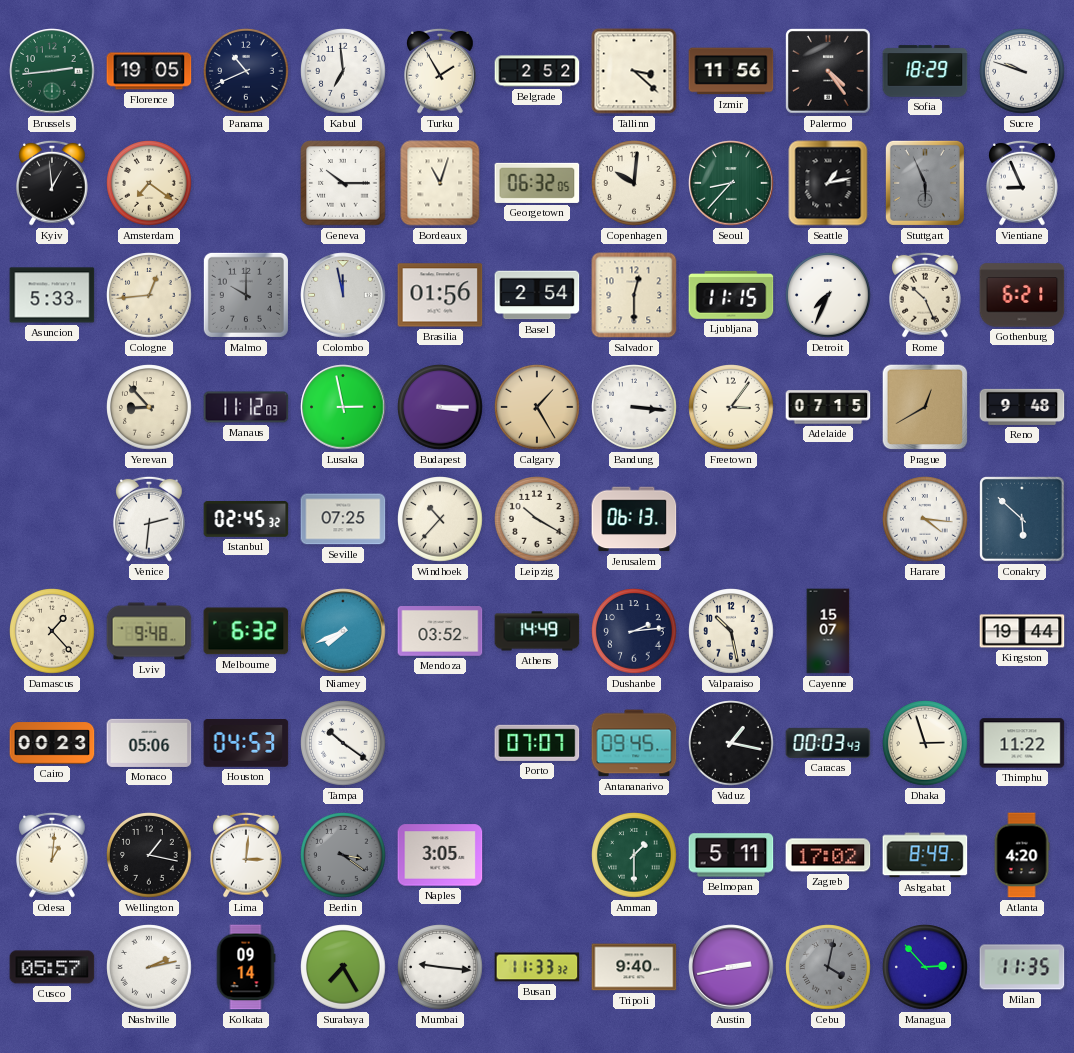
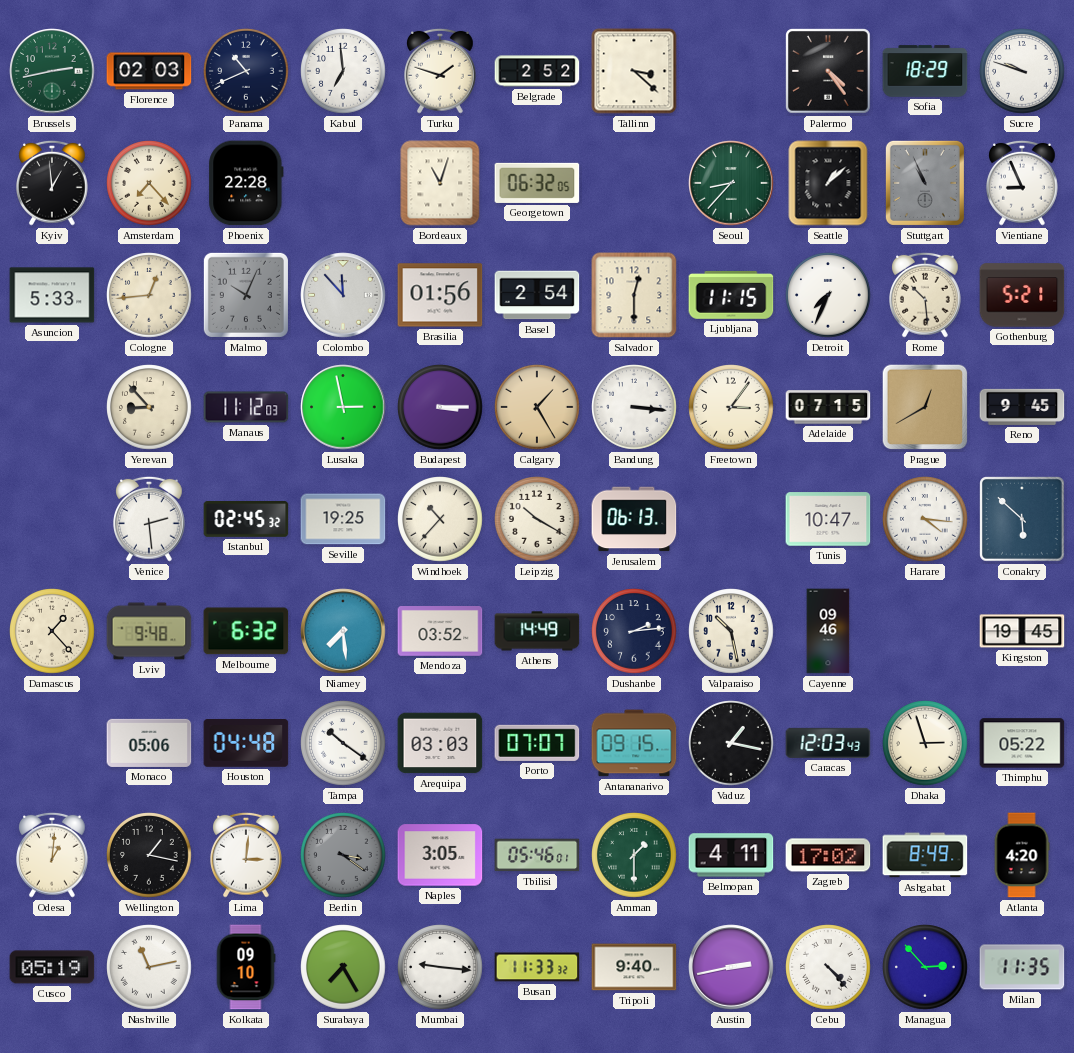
Brussels: 2:44 -> 2:43
Florence: 19:05 -> 02:03
Turku: 1:55 -> 1:48
Izmir: 11:56 -> none
Amsterdam: 7:21 -> 7:23
Phoenix: none -> 22:28
Geneva: 10:15 -> none
Copenhagen: 10:01 -> none
Seattle: 1:13 -> 1:08
Stuttgart: 5:56 -> 10:56
Malmo: 10:00 -> 10:04
Colombo: 11:58 -> 11:53
Rome: 10:26 -> 10:29
Gothenburg: 6:21 -> 5:21
Reno: 9:48 -> 9:45
Venice: 2:31 -> 2:29
Seville: 07:25 -> 19:25
Tunis: none -> 10:47
Niamey: 7:41 -> 7:29
Cayenne: 15:07 -> 09:46
Kingston: 19:44 -> 19:45
Cairo: 00:23 -> none
Houston: 04:53 -> 04:48
Arequipa: none -> 03:03
Antananarivo: 09:45 -> 09:15
Caracas: 00:03 -> 12:03
Thimphu: 11:22 -> 05:22
Tbilisi: none -> 05:46
Belmopan: 5:11 -> 4:11
Cusco: 05:57 -> 05:19
Nashville: 2:13 -> 11:13
Kolkata: 09:14 -> 09:10
Cebu: 4:02 -> 4:23
Cebu dial: grey -> white
